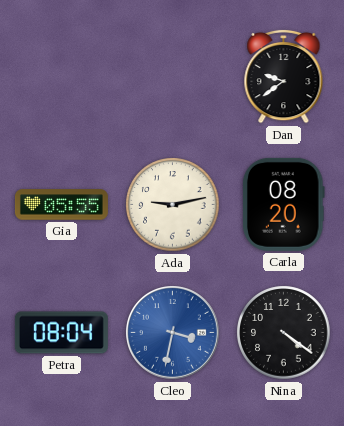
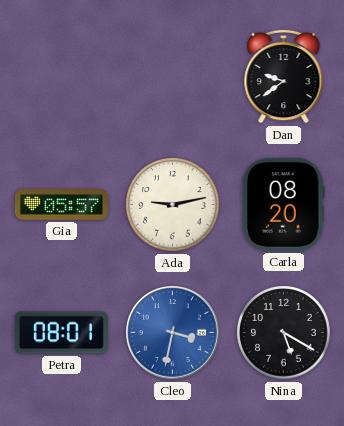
Gia: 05:55 -> 05:57
Petra: 08:04 -> 08:01
Nina: 4:21 -> 5:20
